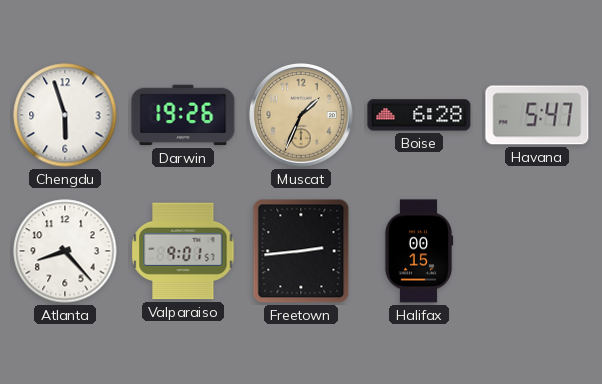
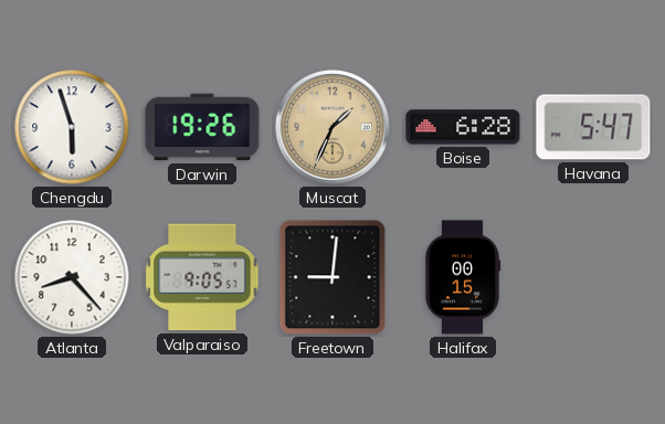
Valparaiso: 9:01 -> 9:05
Freetown: 2:44 -> 9:01
